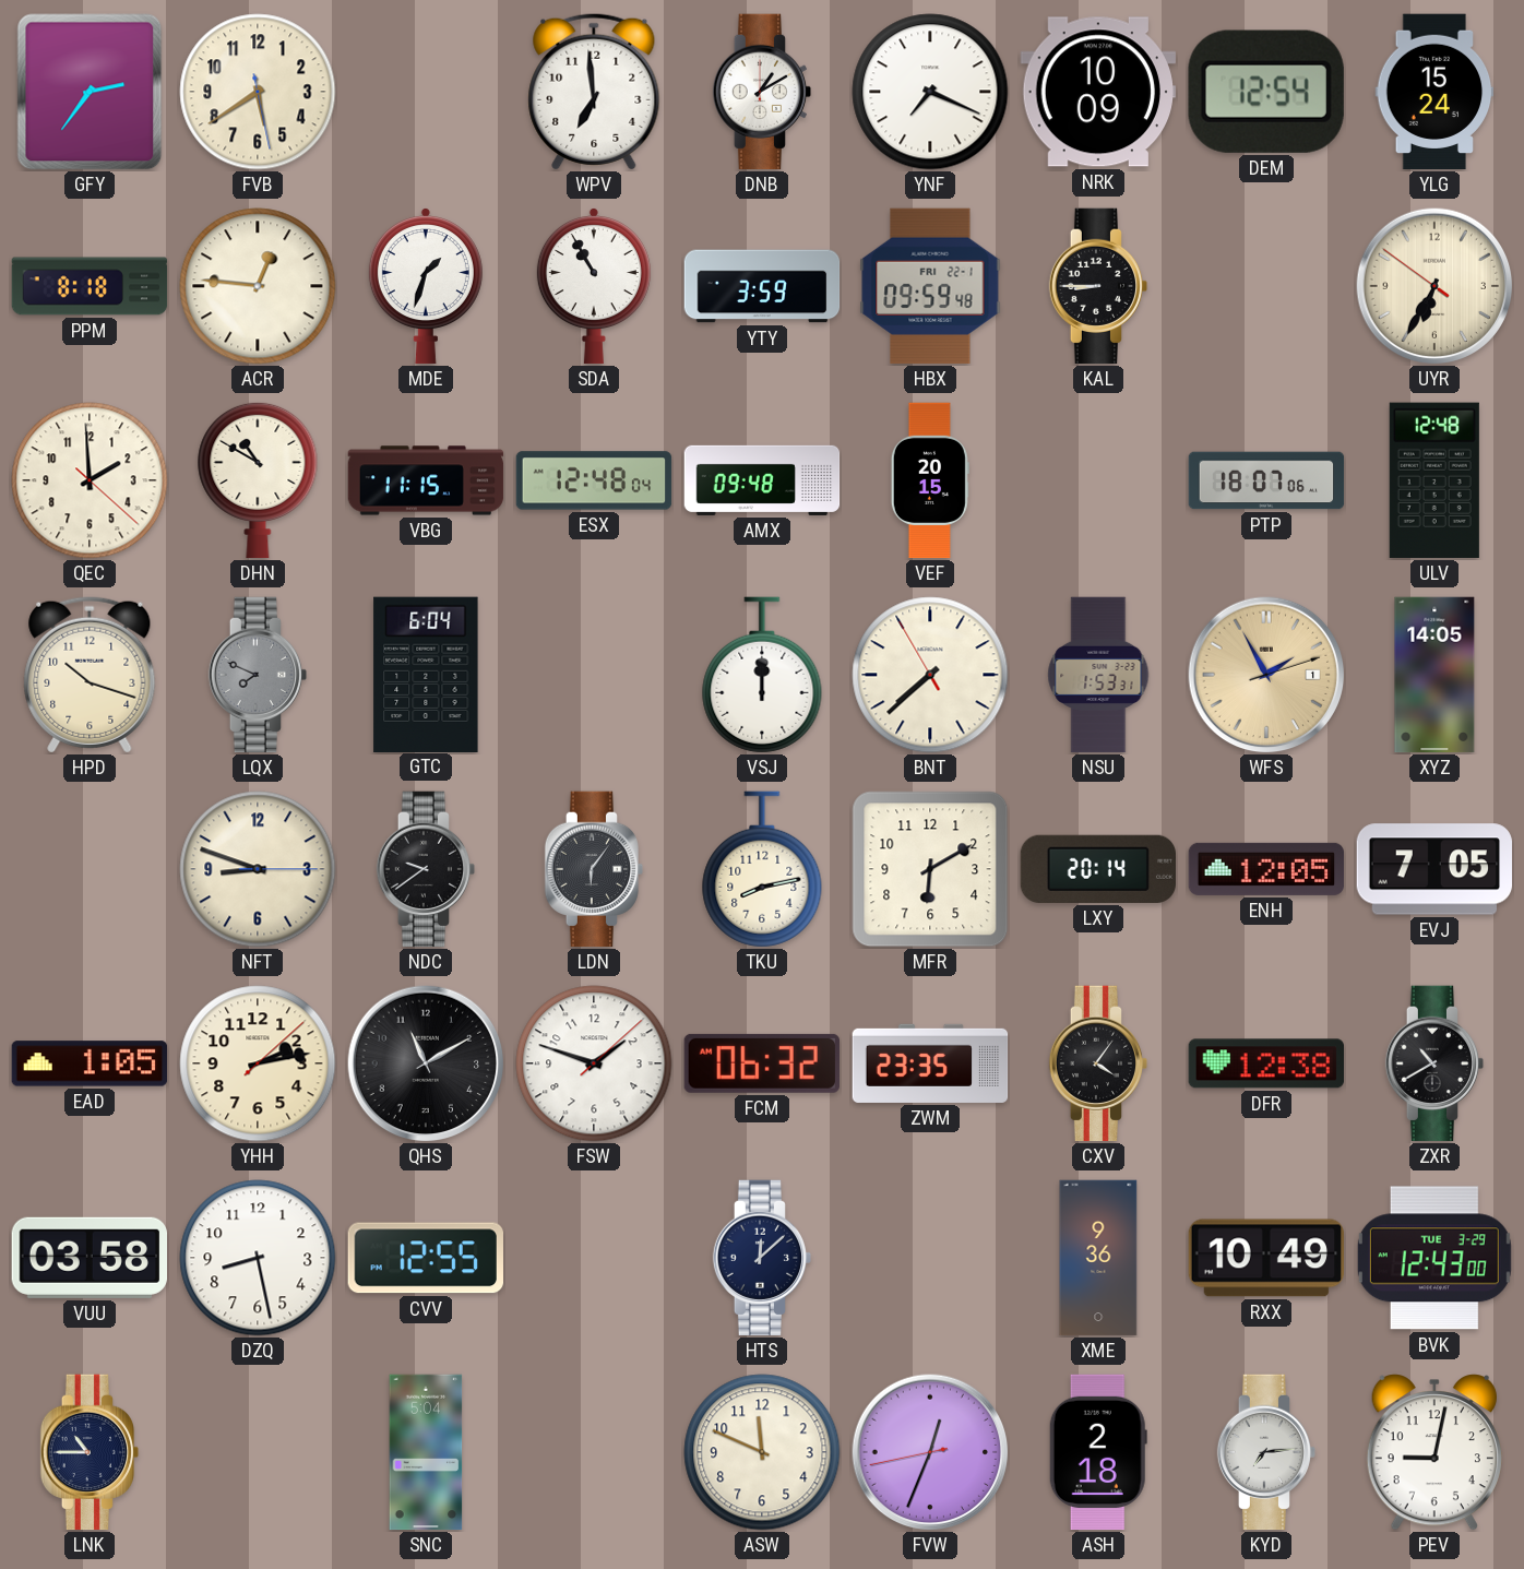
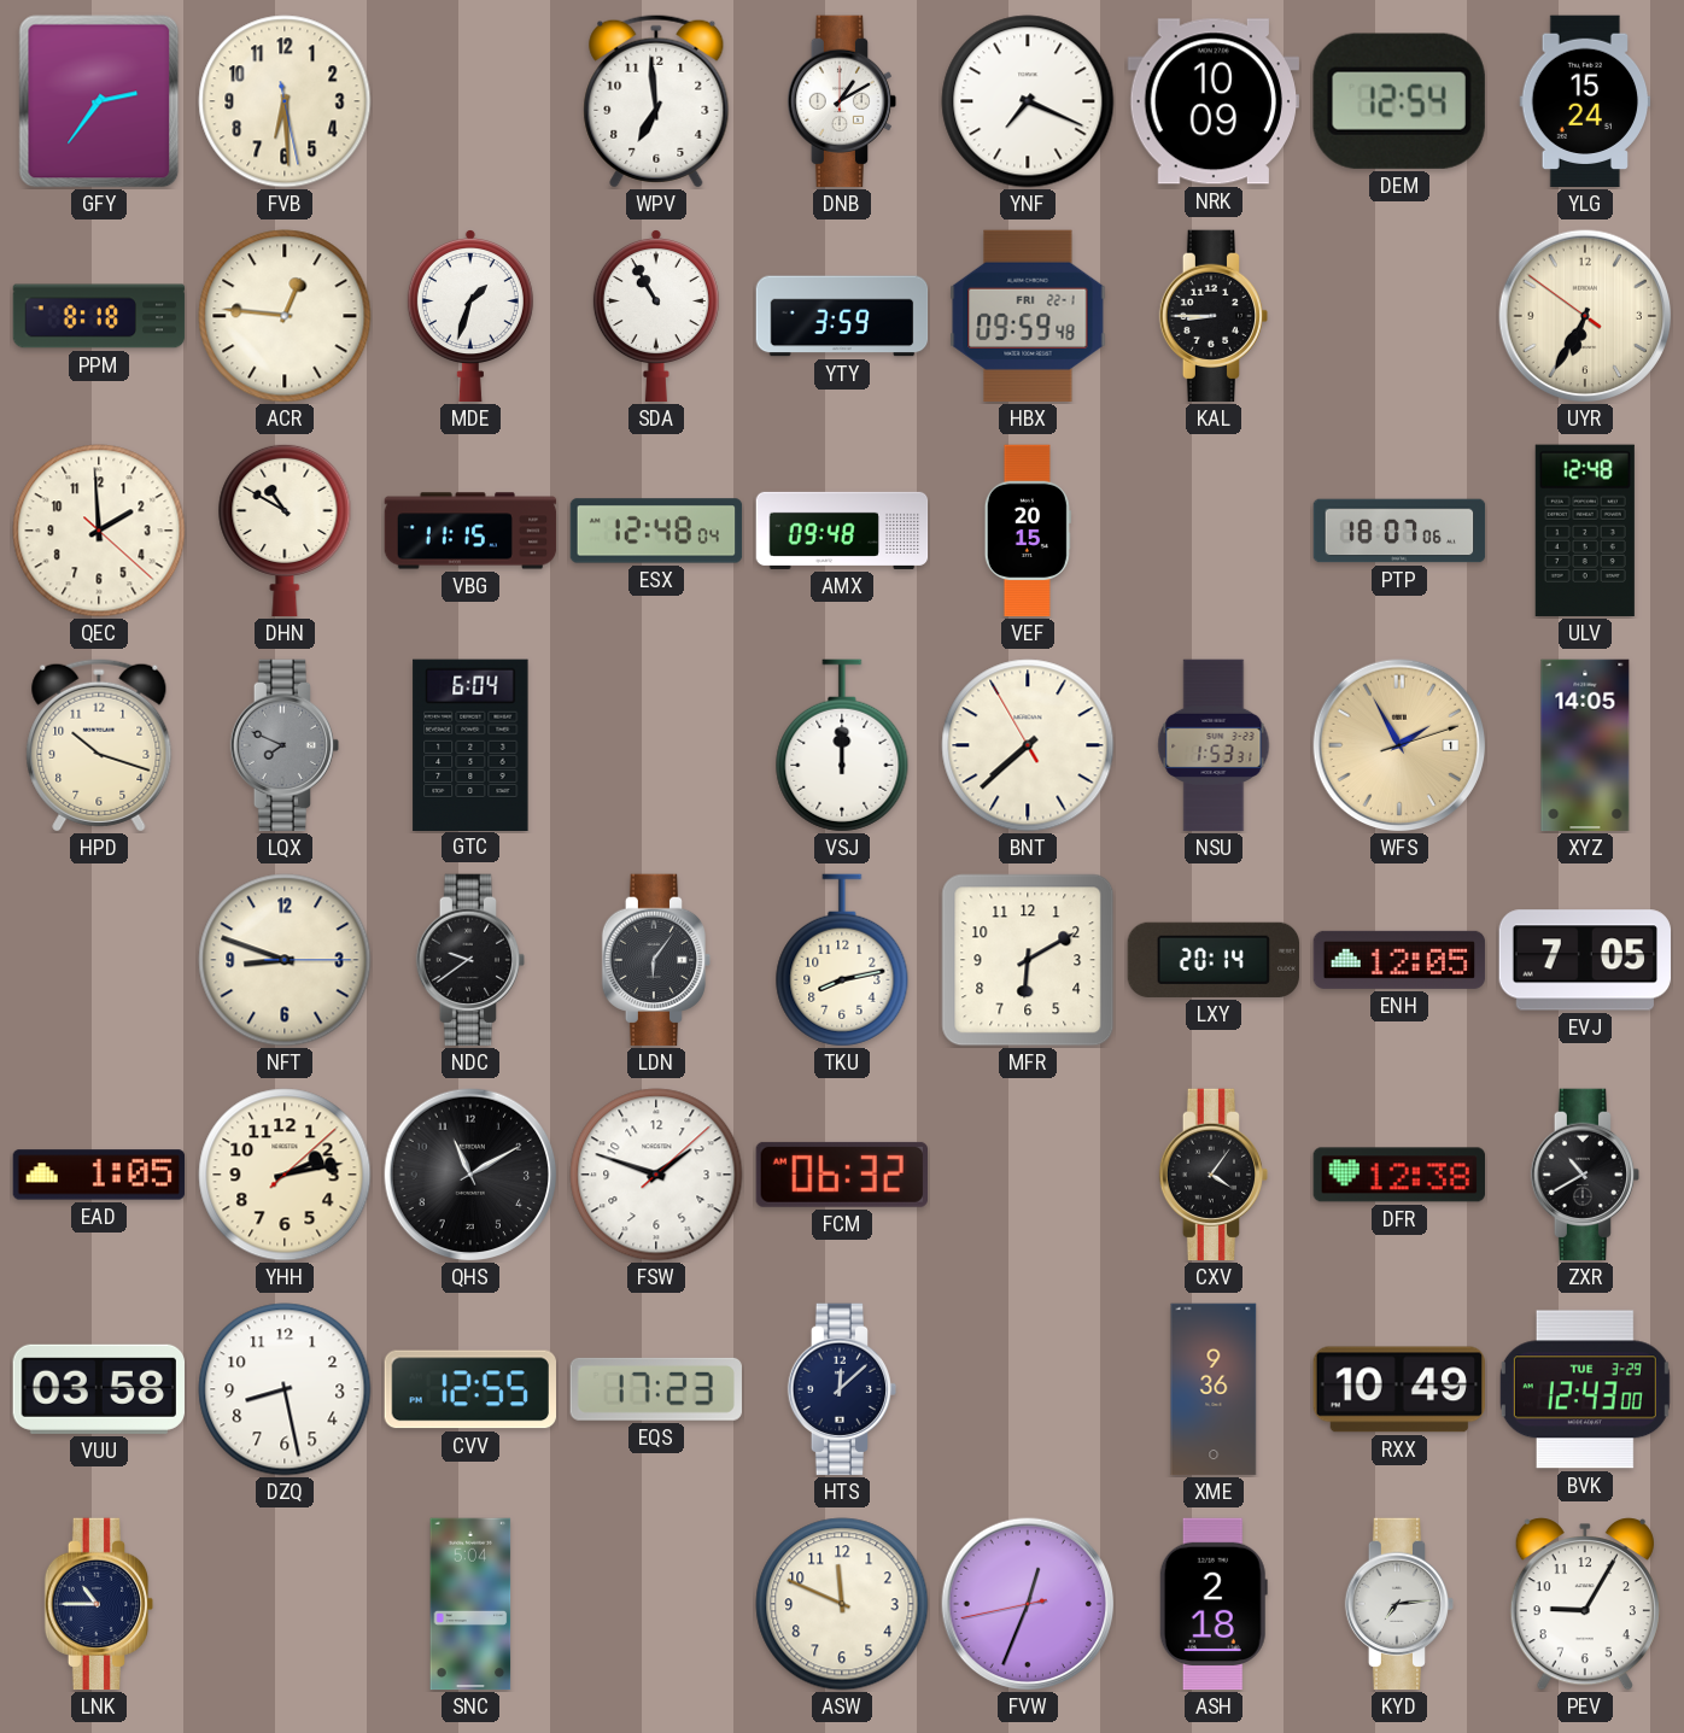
FVB: 5:39 -> 6:29
ZWM: 23:35 -> none
EQS: none -> 17:23
PEV: 9:02 -> 9:05
